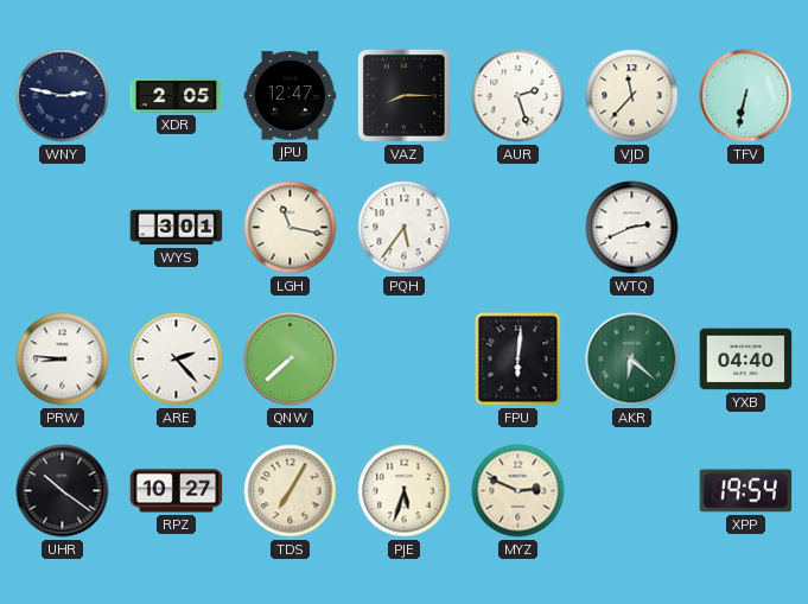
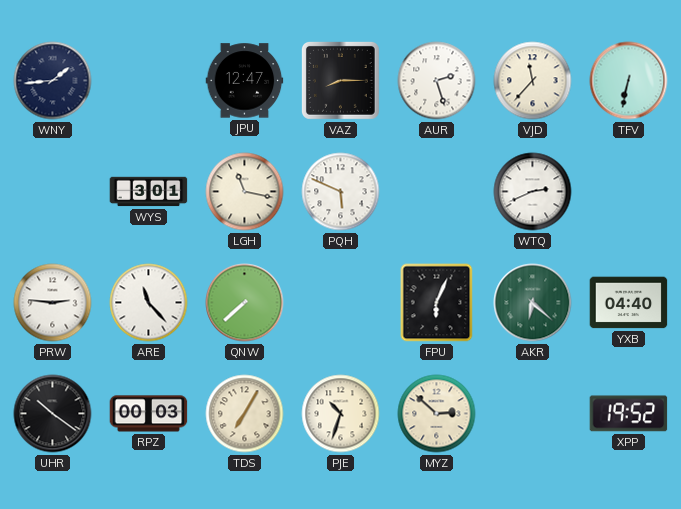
WNY: 2:47 -> 1:44
XDR: 2:05 -> none
PQH: 5:36 -> 5:49
PRW: 8:46 -> 2:46
ARE: 2:23 -> 11:23
FPU: 6:01 -> 6:04
RPZ: 10:27 -> 00:03
PJE: 5:33 -> 10:33
MYZ: 2:49 -> 2:52
XPP: 19:54 -> 19:52
